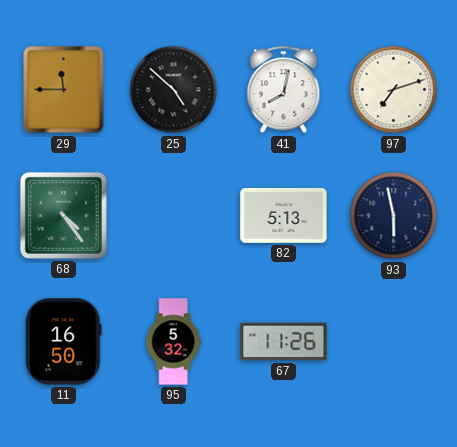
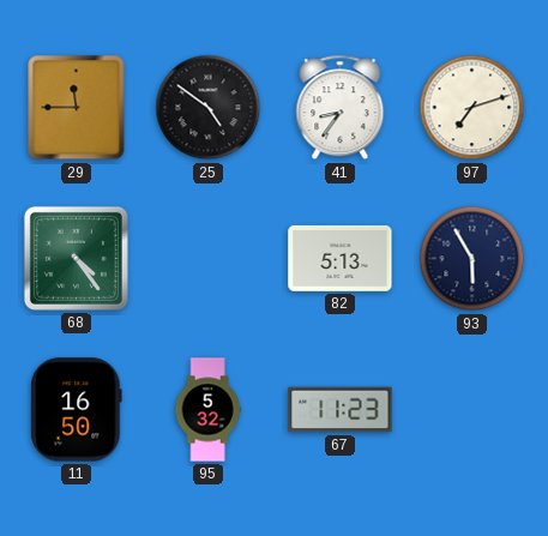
25: 4:52 -> 4:51
41: 8:02 -> 8:36
93: 5:58 -> 5:55
67: 11:26 -> 11:23
